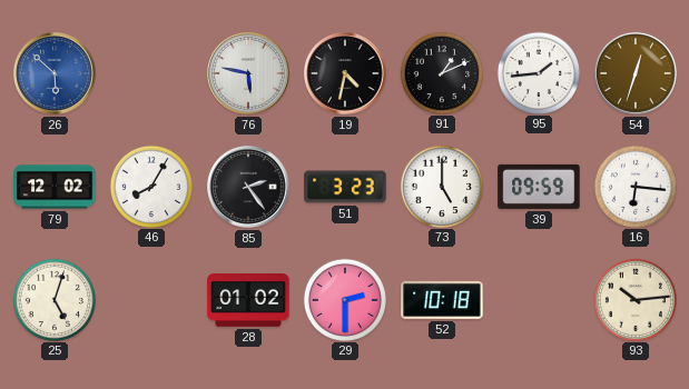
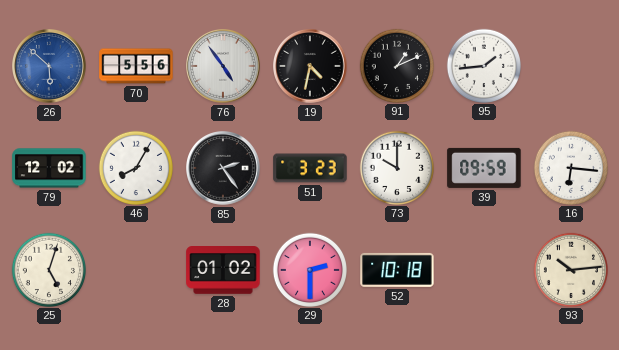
70: none -> 5:56
76: 5:47 -> 4:54
54: 12:33 -> none
73: 5:00 -> 10:00
